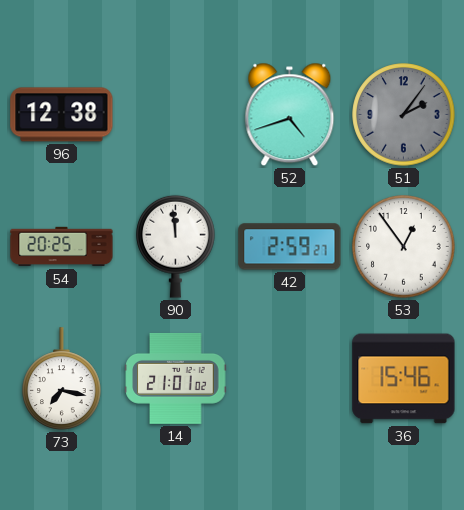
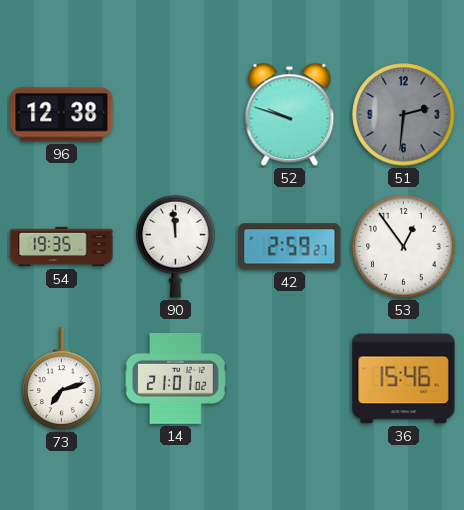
52: 4:42 -> 9:48
51: 2:06 -> 2:31
54: 20:25 -> 19:35
73: 7:17 -> 7:12
